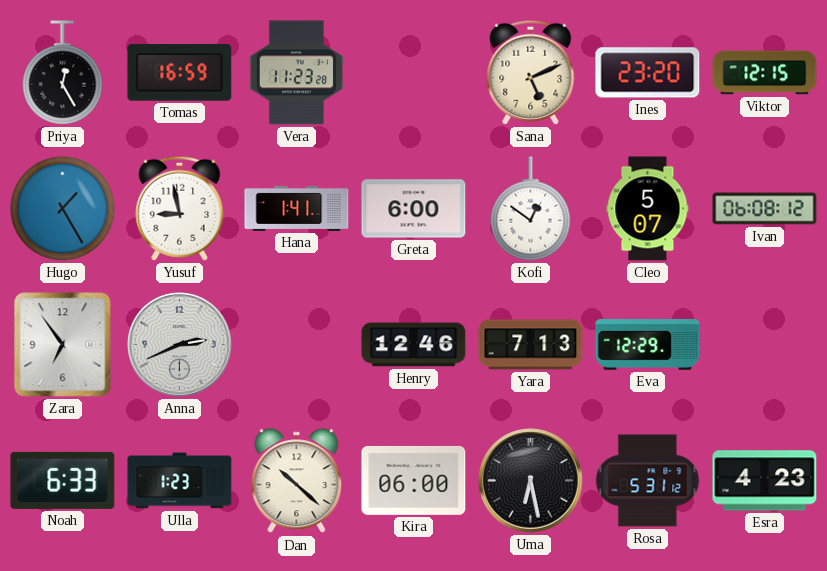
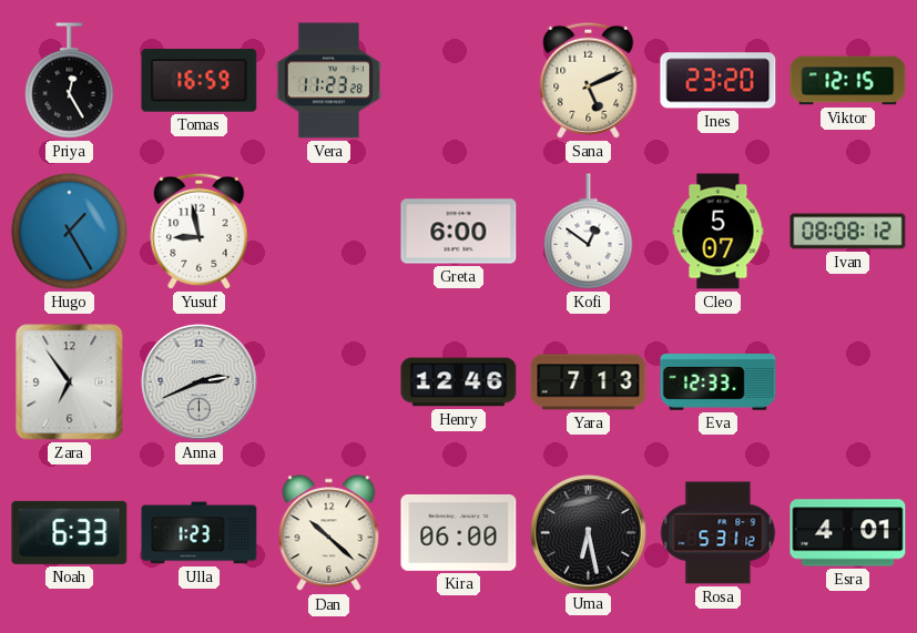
Hana: 1:41 -> none
Ivan: 06:08 -> 08:08
Eva: 12:29 -> 12:33
Esra: 4:23 -> 4:01
